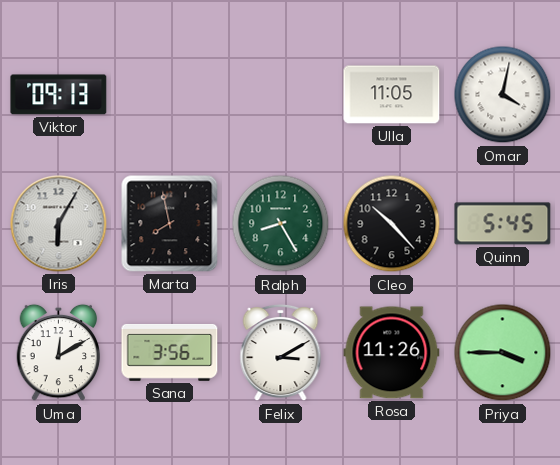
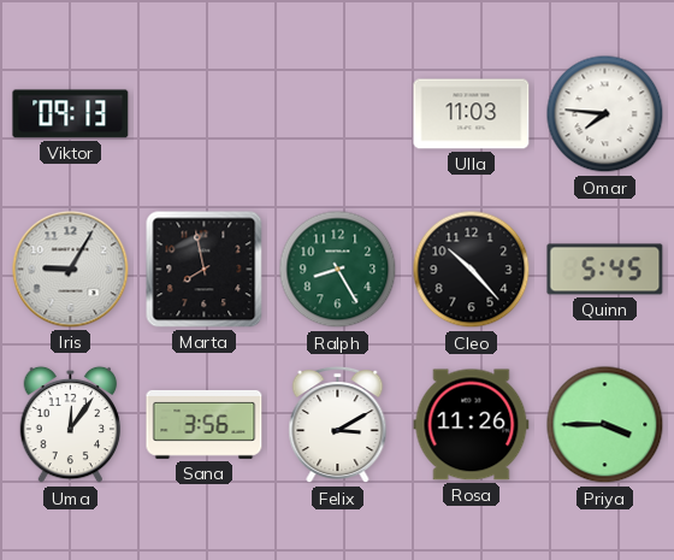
Ulla: 11:05 -> 11:03
Omar: 4:02 -> 7:46
Iris: 6:05 -> 9:05
Uma: 12:10 -> 12:06
